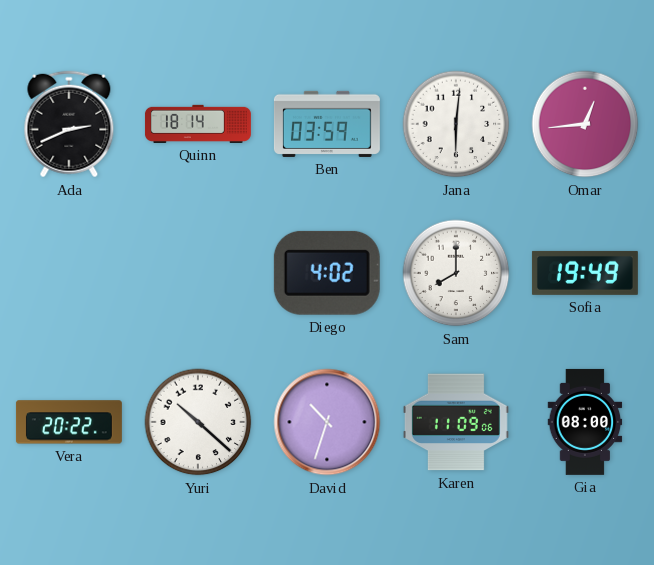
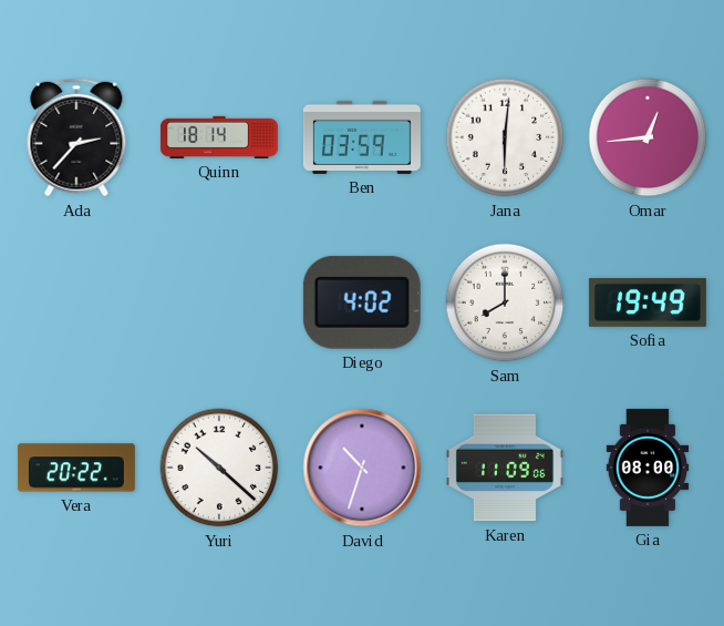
Ada: 2:41 -> 2:37
